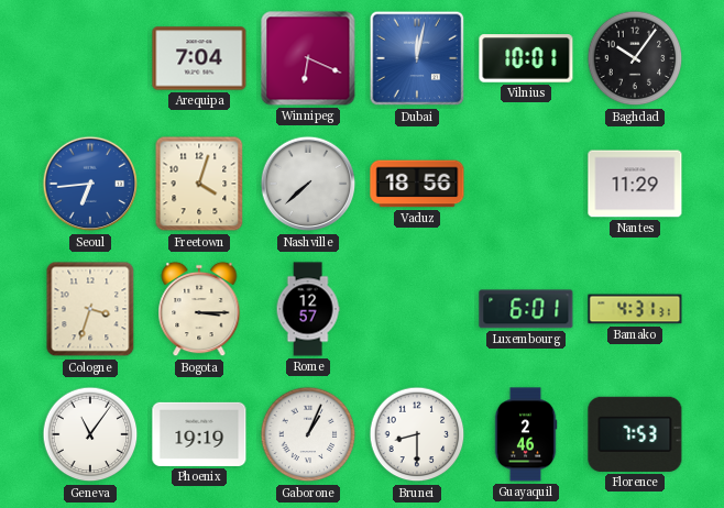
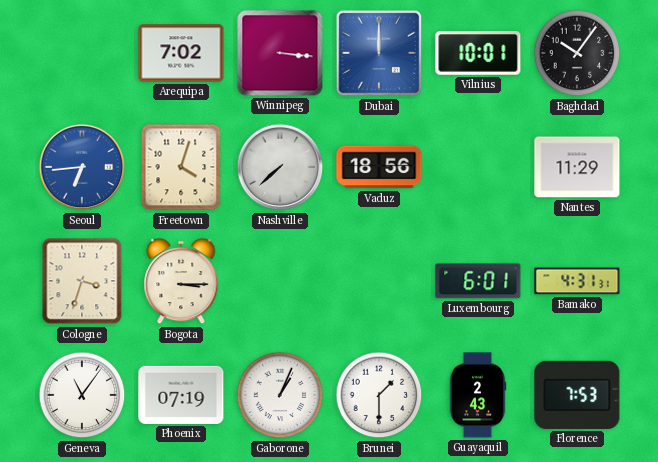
Arequipa: 7:04 -> 7:02
Winnipeg: 6:19 -> 3:16
Dubai: 12:02 -> 12:00
Rome: 12:57 -> none
Phoenix: 19:19 -> 07:19
Brunei: 8:30 -> 1:30
Guayaquil: 2:46 -> 2:43
